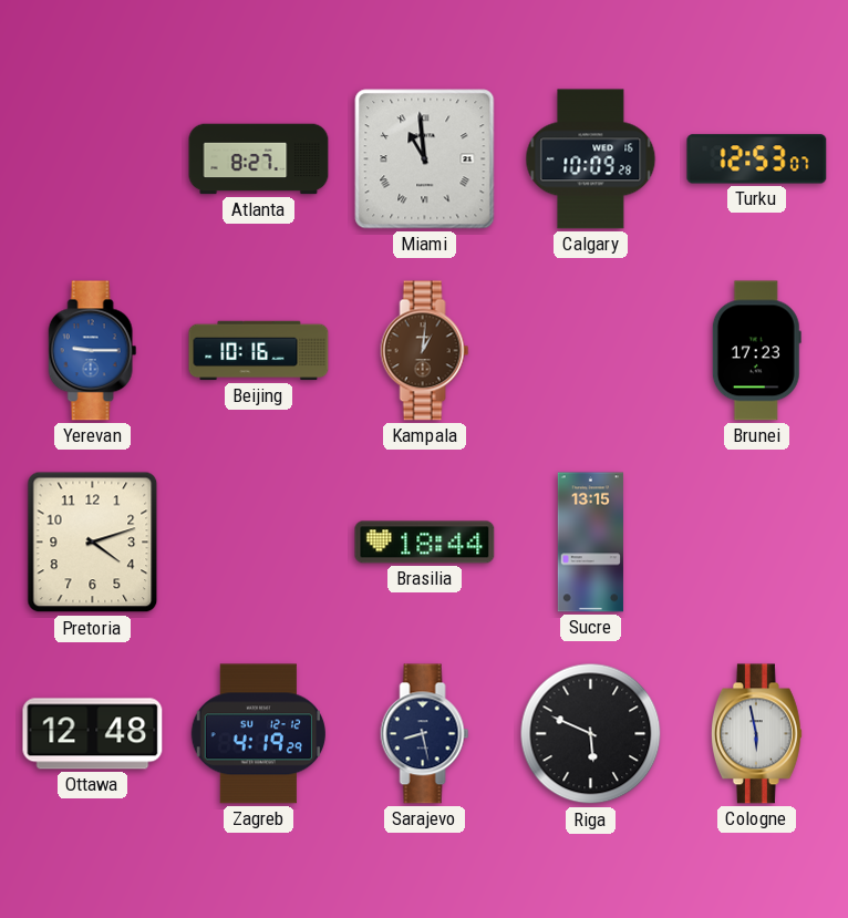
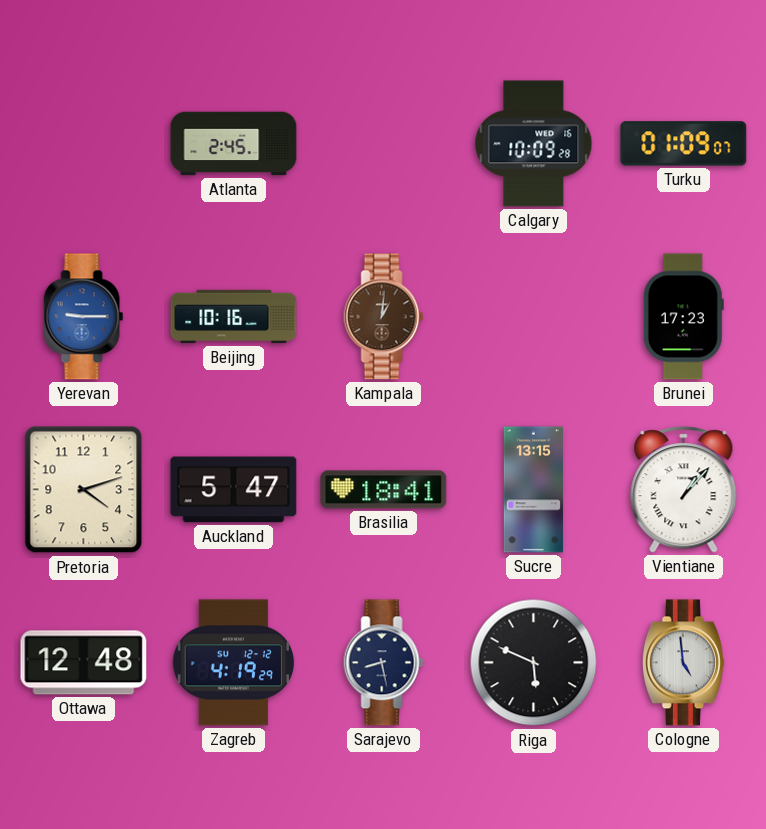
Atlanta: 8:27 -> 2:45
Miami: 10:59 -> none
Turku: 12:53 -> 01:09
Auckland: none -> 5:47
Brasilia: 18:44 -> 18:41
Vientiane: none -> 1:07
Cologne: 5:58 -> 4:59
